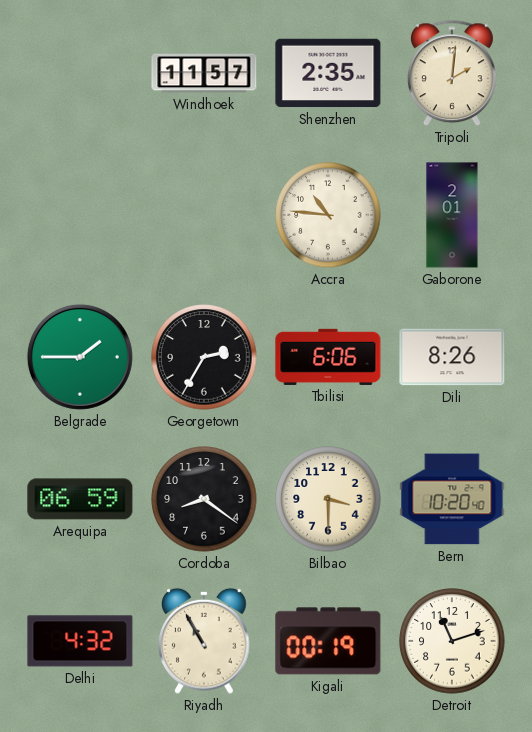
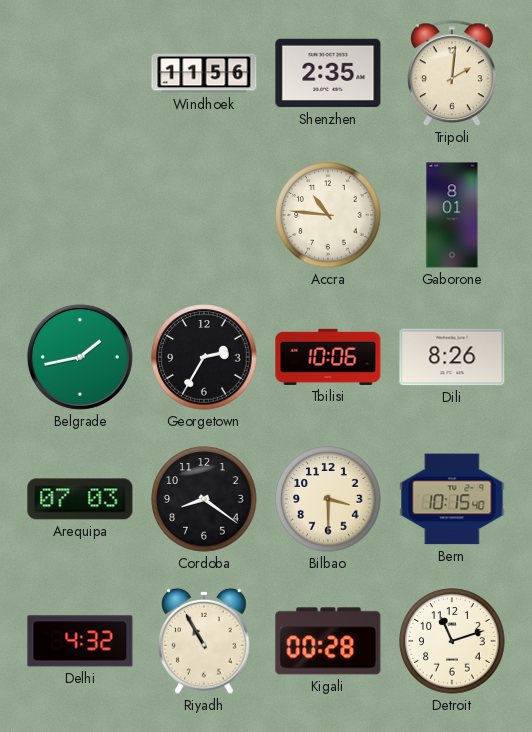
Windhoek: 11:57 -> 11:56
Gaborone: 2:01 -> 8:01
Belgrade: 1:45 -> 1:43
Tbilisi: 6:06 -> 10:06
Arequipa: 06:59 -> 07:03
Bern: 10:20 -> 10:15
Kigali: 00:19 -> 00:28
